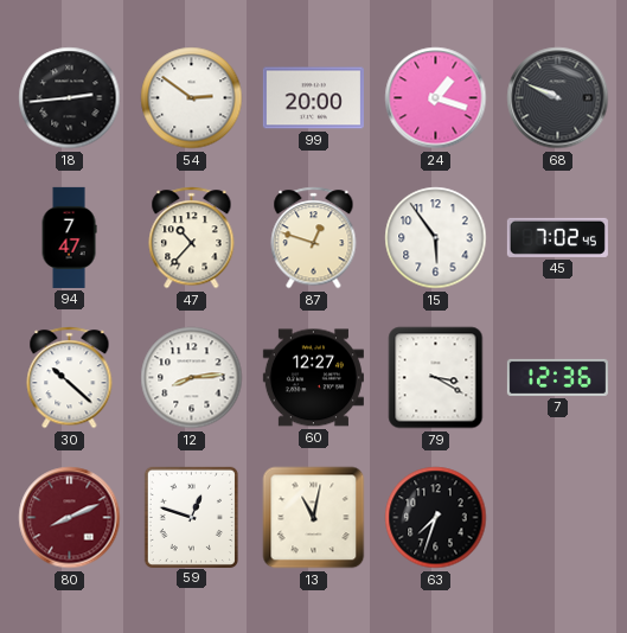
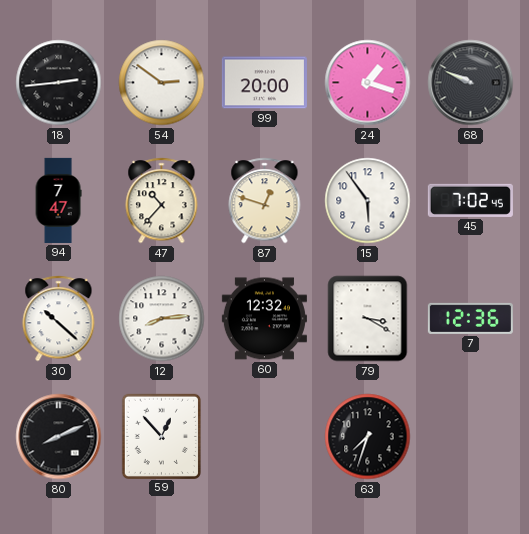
60: 12:27 -> 12:32
80 dial: burgundy -> black
59: 12:48 -> 12:53
13: 11:02 -> none
